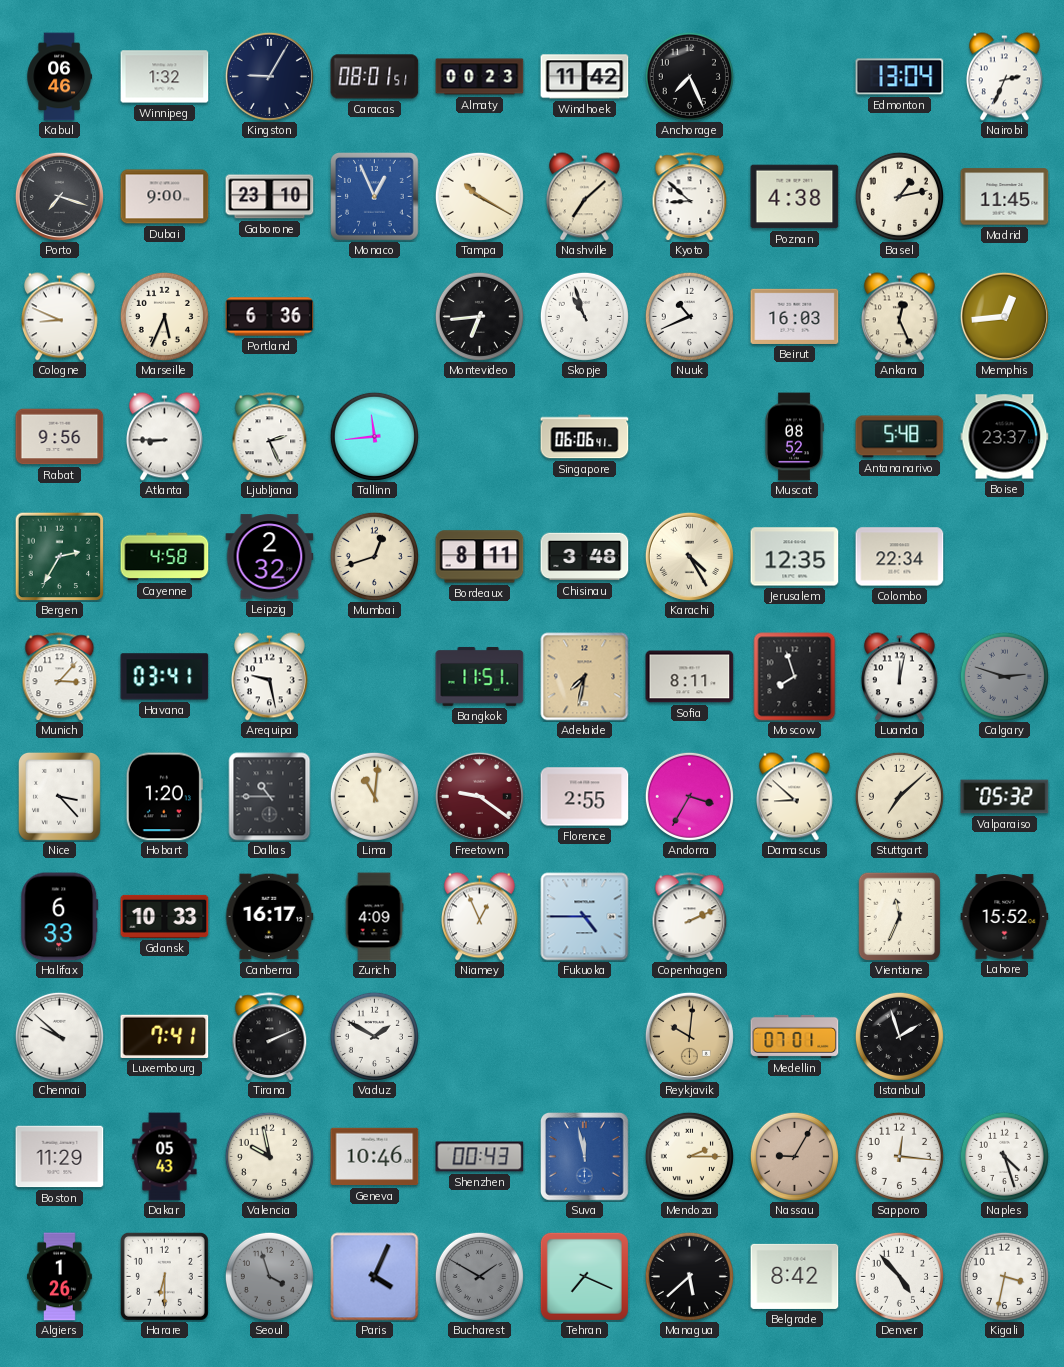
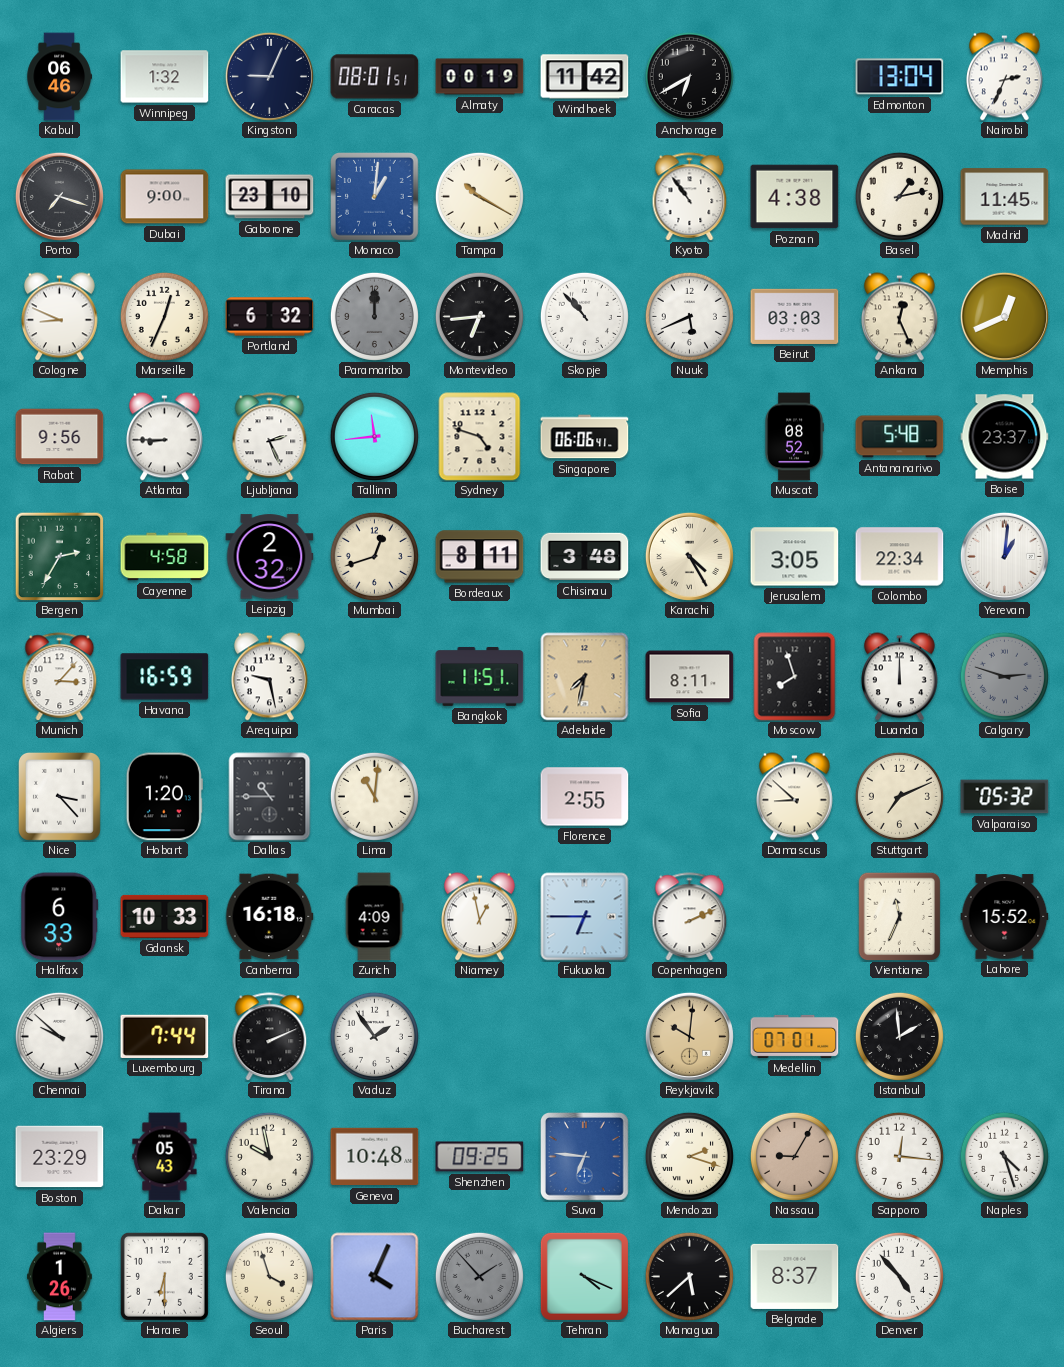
Kingston: 9:05 -> 9:04
Almaty: 00:23 -> 00:19
Anchorage: 7:26 -> 6:40
Monaco: 12:56 -> 1:01
Nashville: 7:08 -> none
Kyoto: 8:52 -> 10:54
Marseille: 5:34 -> 12:34
Portland: 6:36 -> 6:32
Paramaribo: none -> 12:00
Skopje: 10:57 -> 10:53
Nuuk: 10:41 -> 5:41
Beirut: 16:03 -> 03:03
Memphis: 12:44 -> 12:41
Sydney: none -> 4:48
Jerusalem: 12:35 -> 3:05
Yerevan: none -> 1:01
Havana: 03:41 -> 16:59
Luanda: 12:02 -> 12:00
Freetown: 9:21 -> none
Andorra: 3:35 -> none
Stuttgart: 7:08 -> 7:11
Canberra: 16:17 -> 16:18
Niamey: 12:56 -> 12:58
Fukuoka: 4:45 -> 6:45
Luxembourg: 7:41 -> 7:44
Vaduz: 1:50 -> 1:54
Istanbul: 1:57 -> 1:59
Boston: 11:29 -> 23:29
Geneva: 10:46 -> 10:48
Shenzhen: 00:43 -> 09:25
Suva: 11:58 -> 6:46
Mendoza: 2:15 -> 2:18
Seoul dial: grey -> cream
Bucharest: 1:50 -> 1:53
Tehran: 7:19 -> 4:19
Belgrade: 8:42 -> 8:37
Kigali: 3:32 -> none
